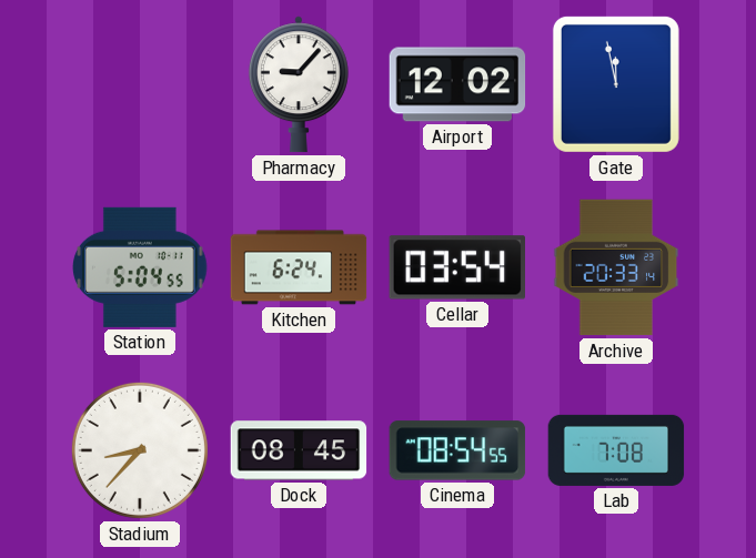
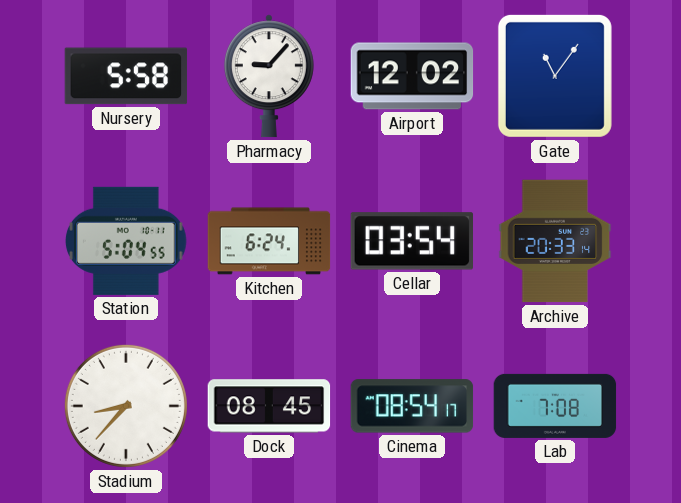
Nursery: none -> 5:58
Gate: 11:58 -> 11:06
Cinema: 08:54:55 -> 08:54:17
